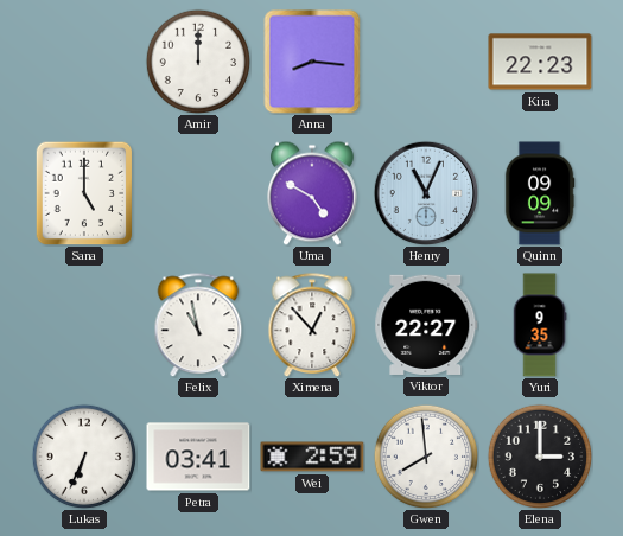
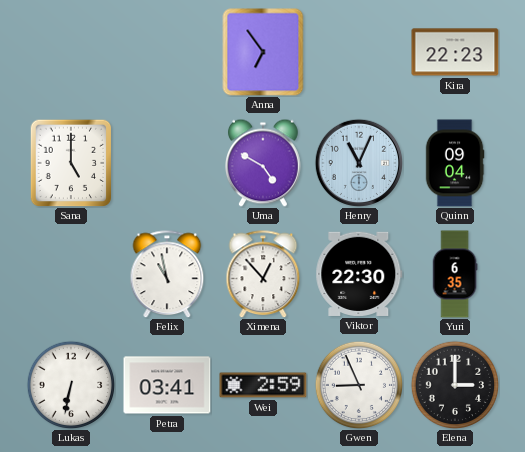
Amir: 12:00 -> none
Anna: 8:16 -> 6:54
Quinn: 09:09 -> 09:04
Viktor: 22:27 -> 22:30
Yuri: 9:35 -> 6:35
Lukas: 6:34 -> 6:32
Gwen: 7:59 -> 8:56
